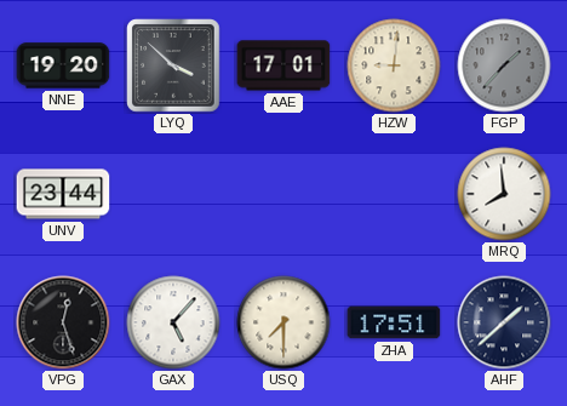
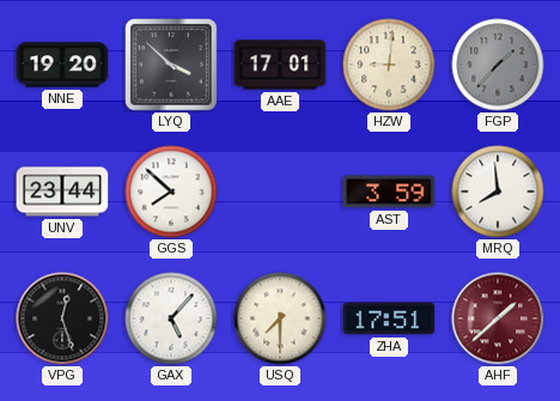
GGS: none -> 7:52
AST: none -> 3:59
AHF dial: navy -> burgundy
